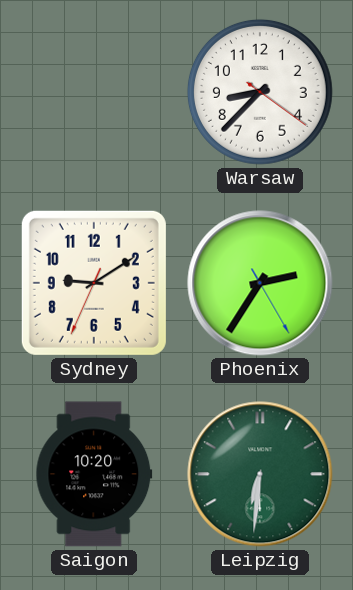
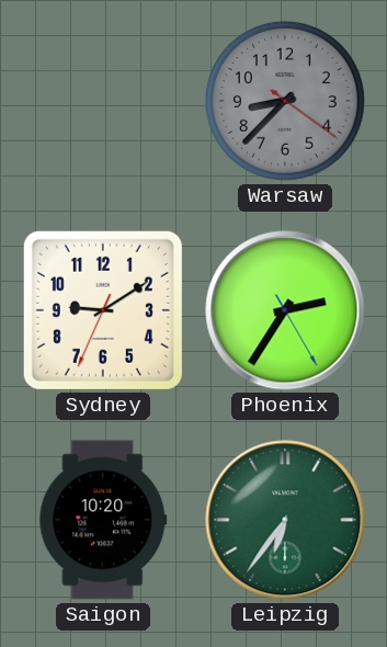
Warsaw dial: white -> grey
Leipzig: 6:31 -> 6:36
